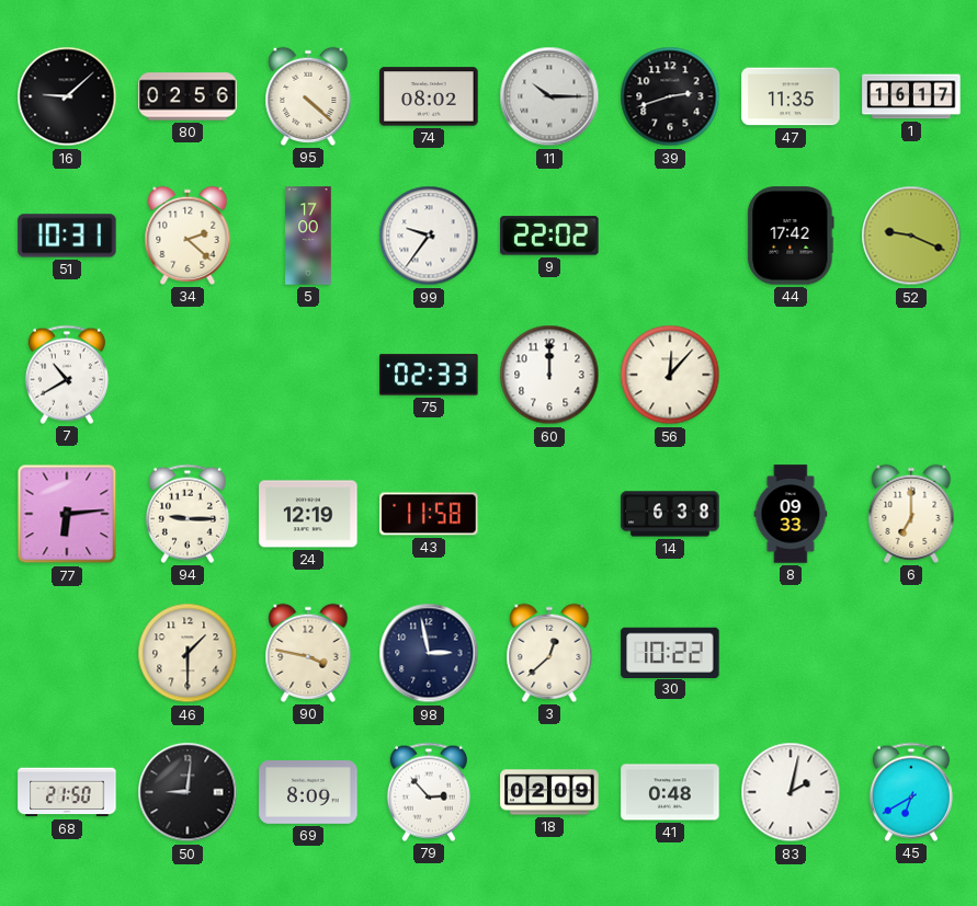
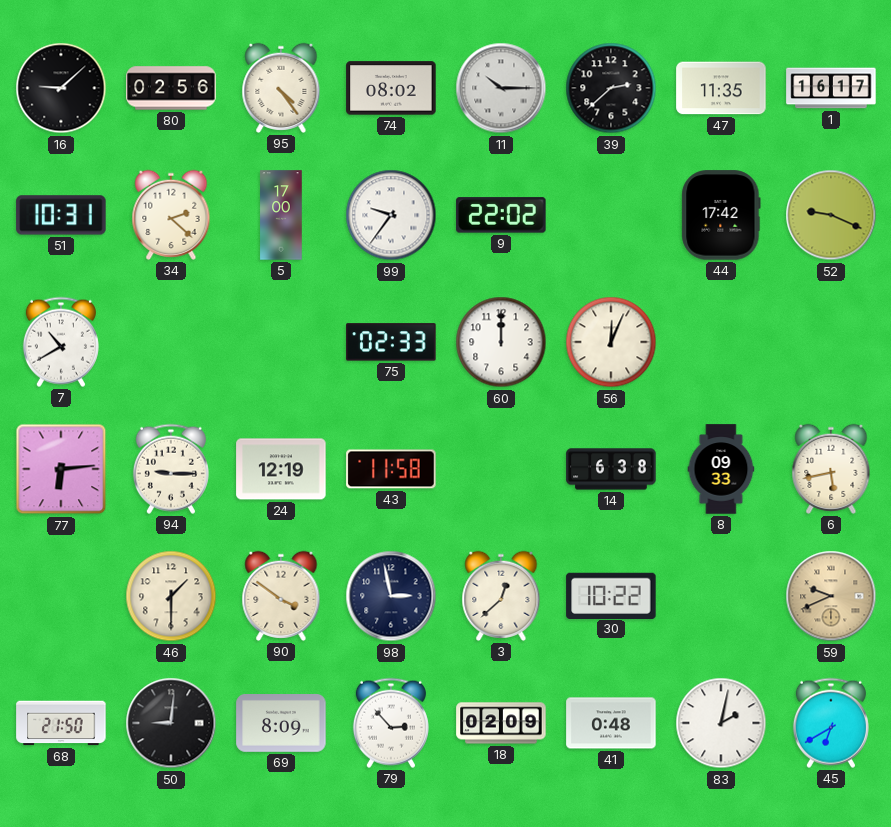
95: 4:22 -> 4:24
39: 2:42 -> 2:38
56: 12:07 -> 12:04
6: 7:00 -> 5:43
90: 3:47 -> 3:51
59: none -> 9:41
